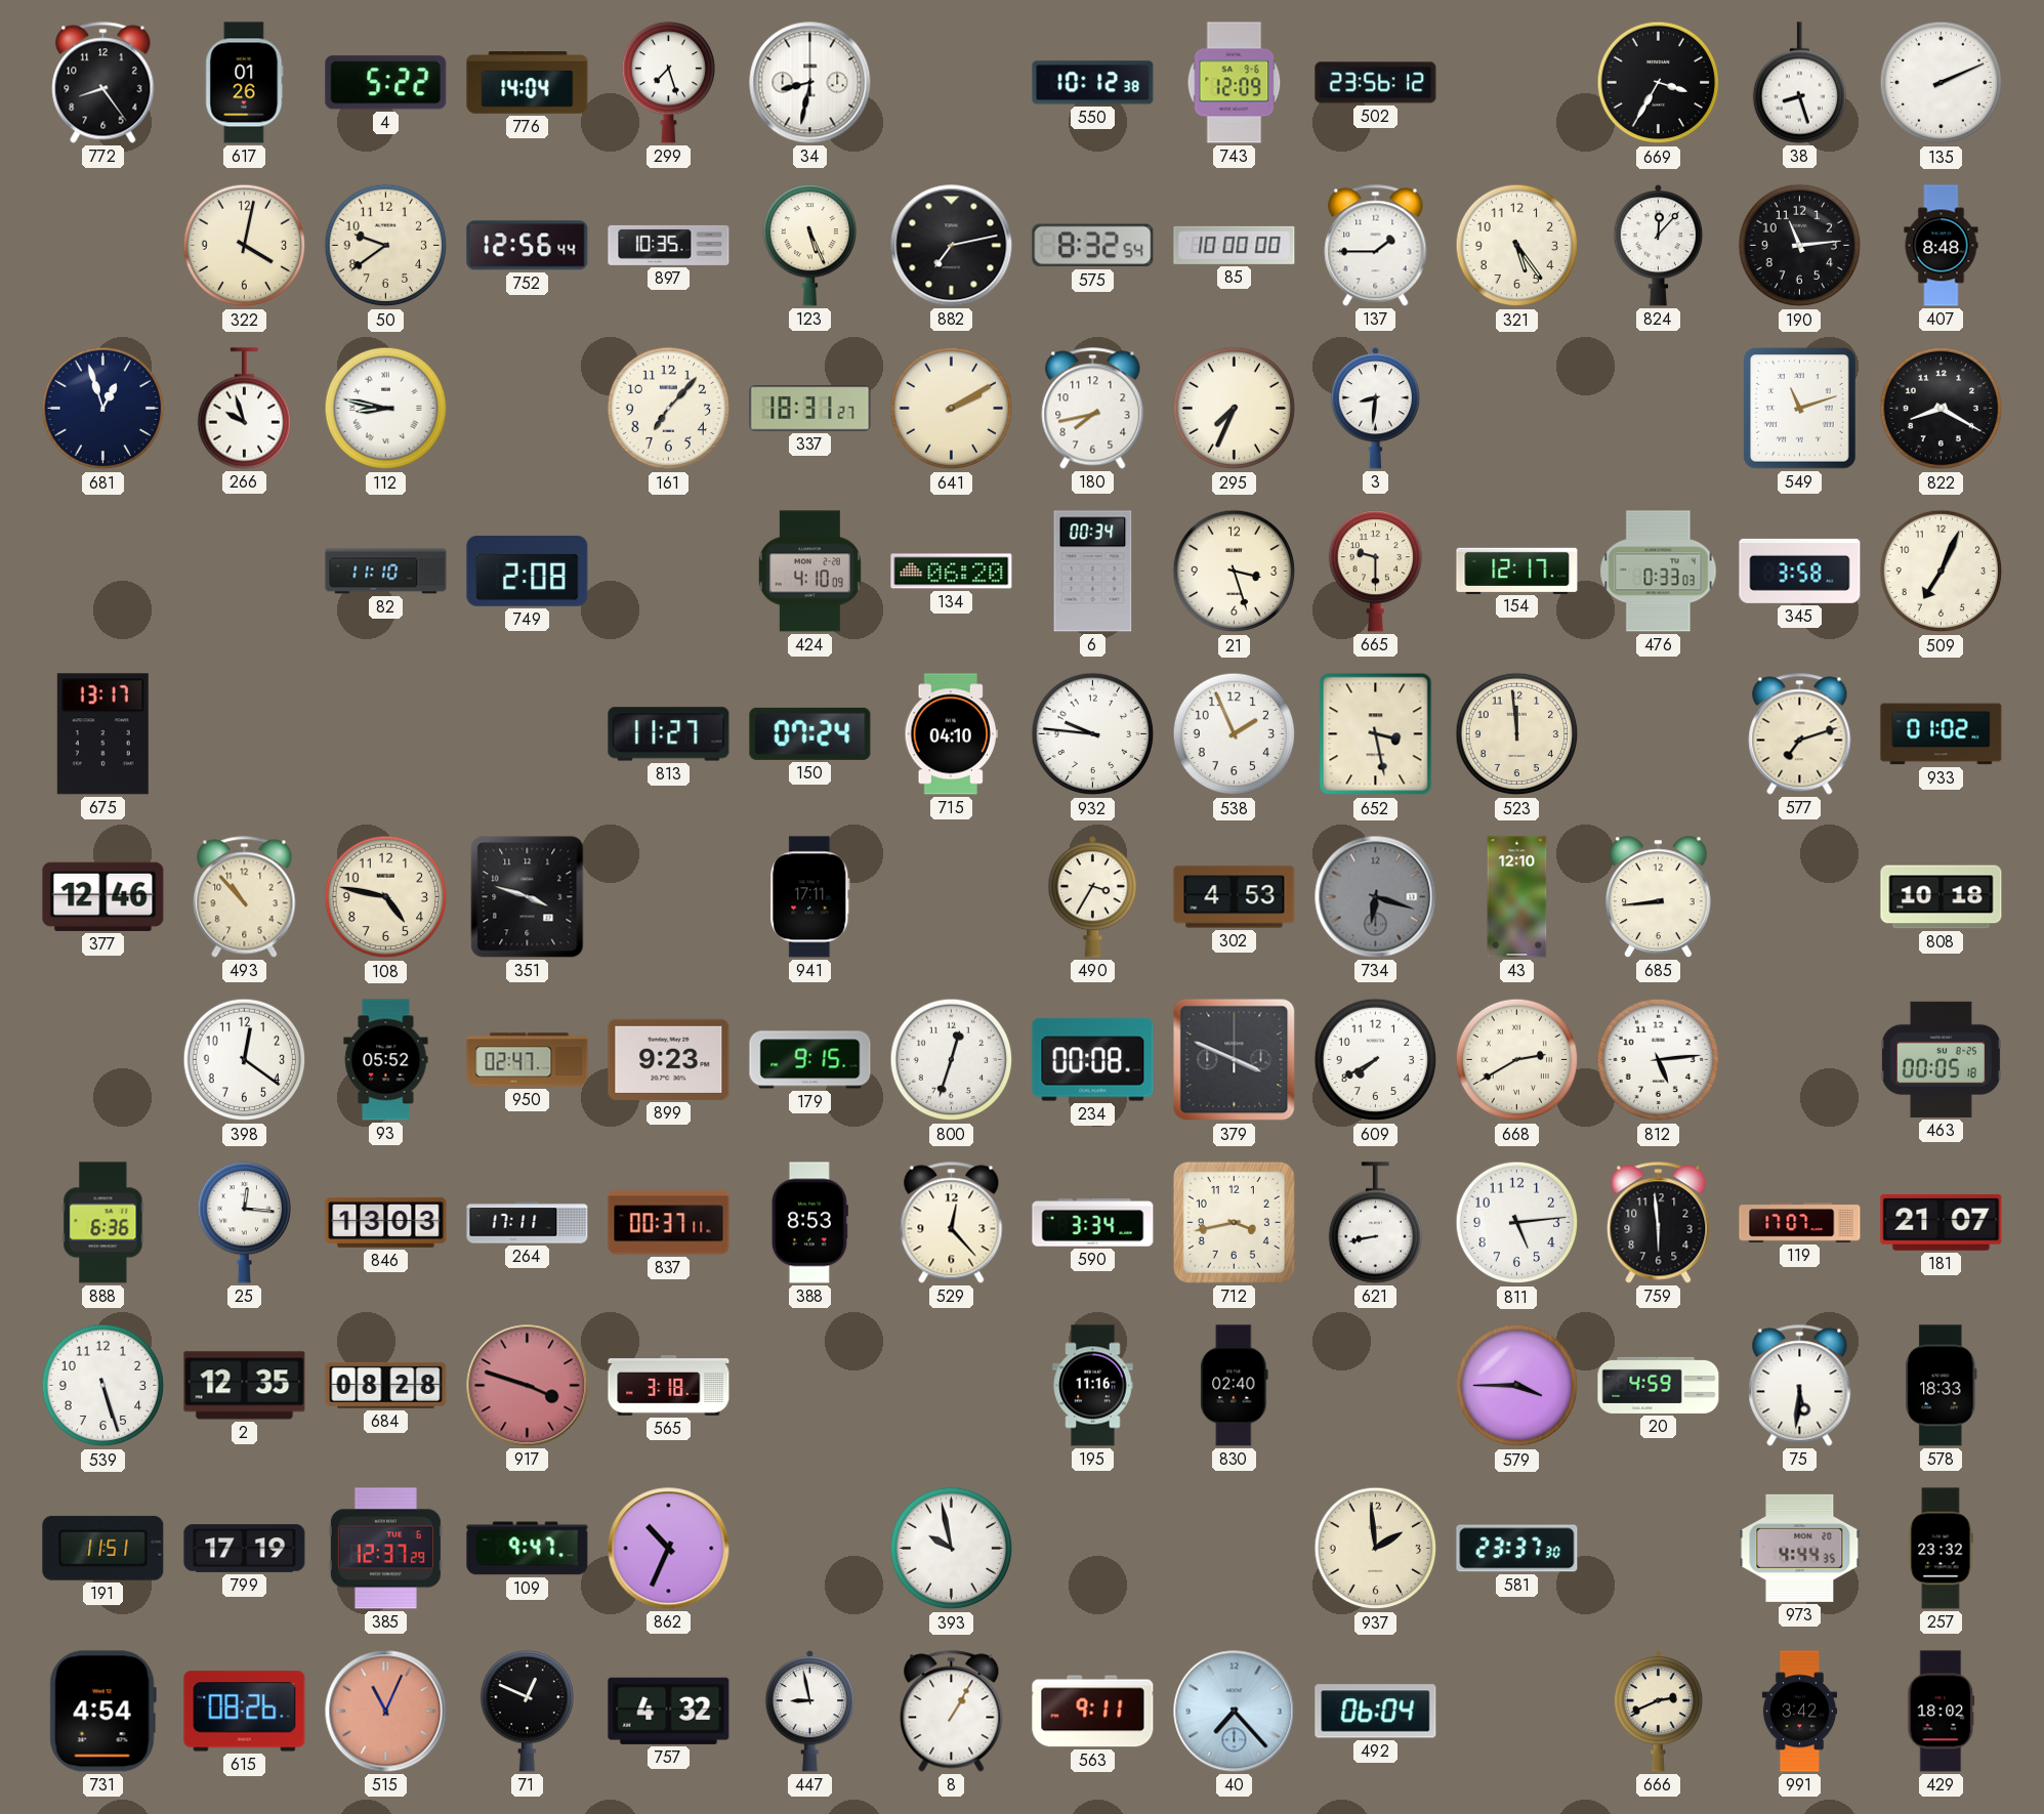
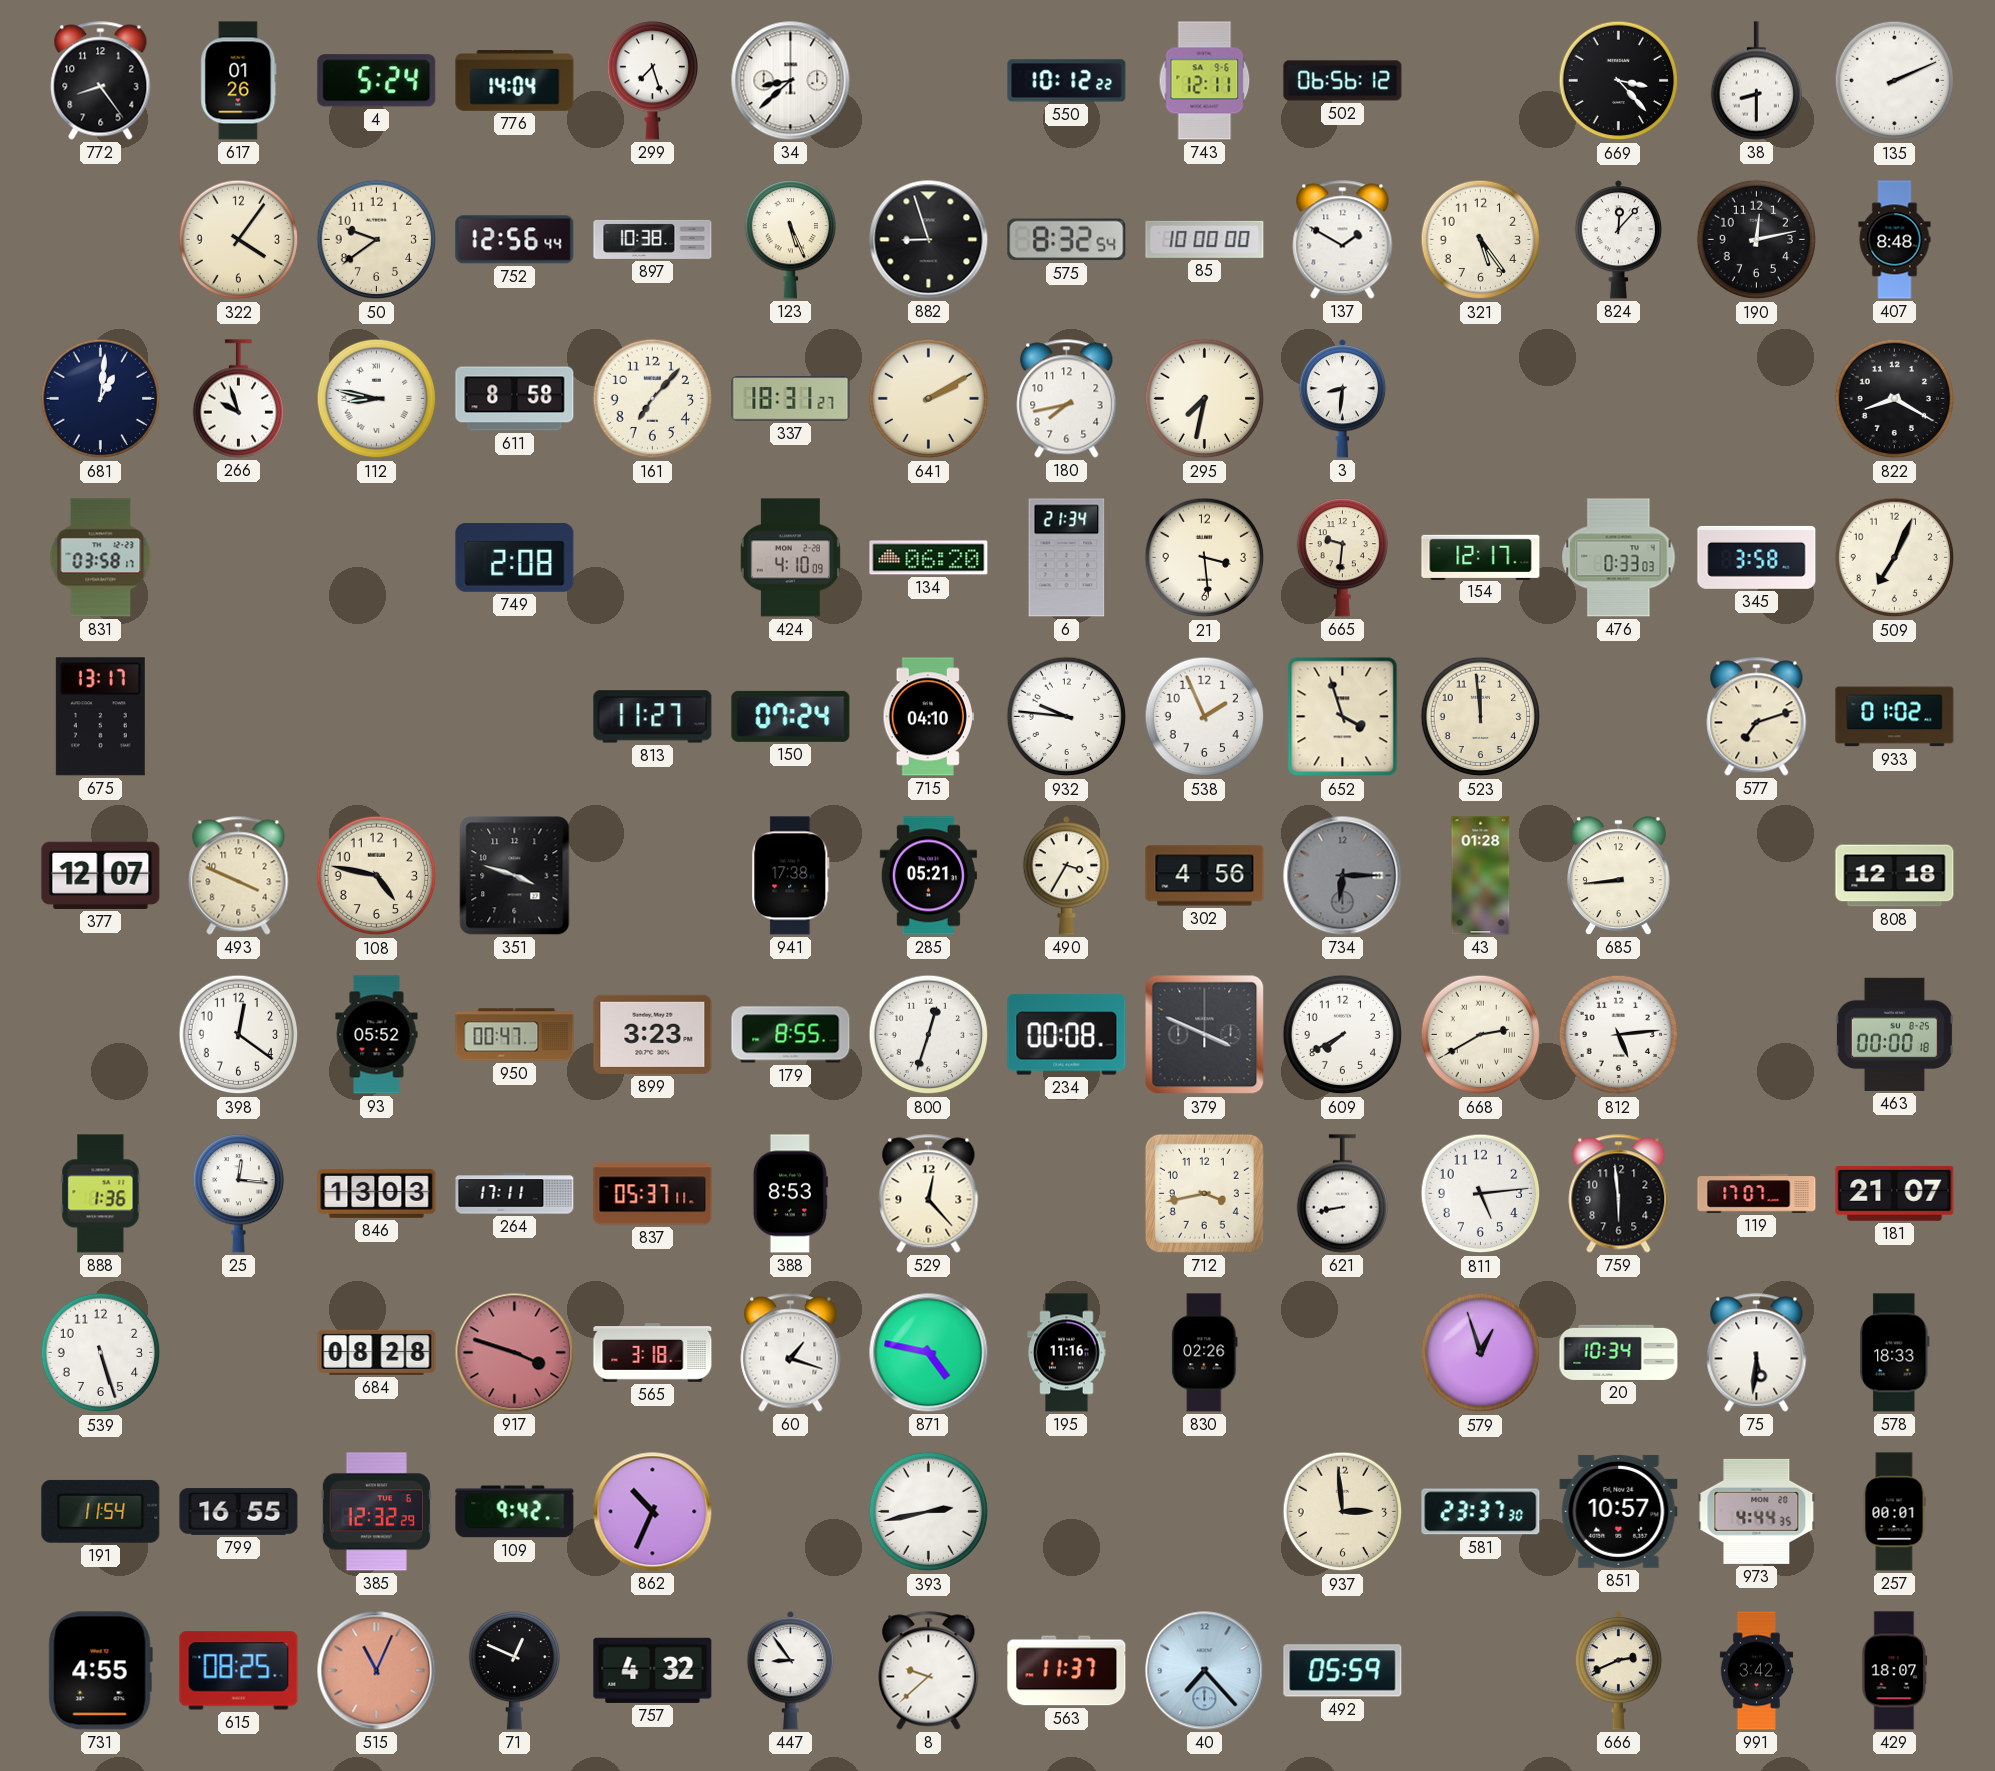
4: 5:22 -> 5:24
34: 8:32 -> 8:38
550: 10:12:38 -> 10:12:22
743: 12:09 -> 12:11
502: 23:56 -> 06:56
669: 3:35 -> 3:23
38: 8:27 -> 8:30
322: 4:02 -> 4:06
897: 10:35 -> 10:38
882: 7:13 -> 8:57
137: 1:45 -> 1:50
190: 11:14 -> 12:13
681: 12:57 -> 1:01
611: none -> 8:58
295: 7:34 -> 7:32
549: 11:12 -> none
831: none -> 03:58
82: 11:10 -> none
6: 00:34 -> 21:34
21: 3:27 -> 3:29
665: 9:30 -> 9:31
652: 3:28 -> 3:57
377: 12:46 -> 12:07
493: 10:53 -> 3:49
941: 17:11 -> 17:38
285: none -> 05:21
302: 4:53 -> 4:56
734: 6:18 -> 6:15
43: 12:10 -> 01:28
808: 10:18 -> 12:18
950: 02:47 -> 00:47
899: 9:23 -> 3:23
179: 9:15 -> 8:55
463: 00:05 -> 00:00
888: 6:36 -> 1:36
837: 00:37 -> 05:37
590: 3:34 -> none
2: 12:35 -> none
60: none -> 1:18
871: none -> 4:47
830: 02:40 -> 02:26
579: 3:45 -> 12:57
20: 4:59 -> 10:34
191: 11:51 -> 11:54
799: 17:19 -> 16:55
385: 12:37 -> 12:32
109: 9:47 -> 9:42
393: 9:58 -> 2:43
937: 1:59 -> 2:59
851: none -> 10:57
257: 23:32 -> 00:01
731: 4:54 -> 4:55
615: 08:26 -> 08:25
447: 8:58 -> 8:54
8: 1:05 -> 9:38
563: 9:11 -> 11:37
492: 06:04 -> 05:59
429: 18:02 -> 18:07
